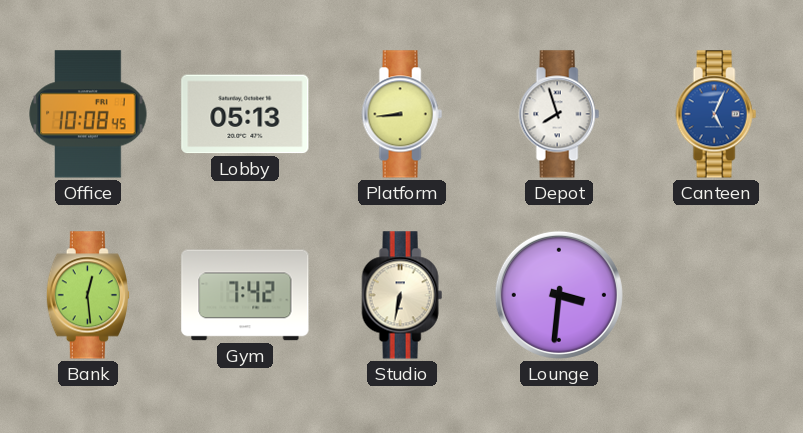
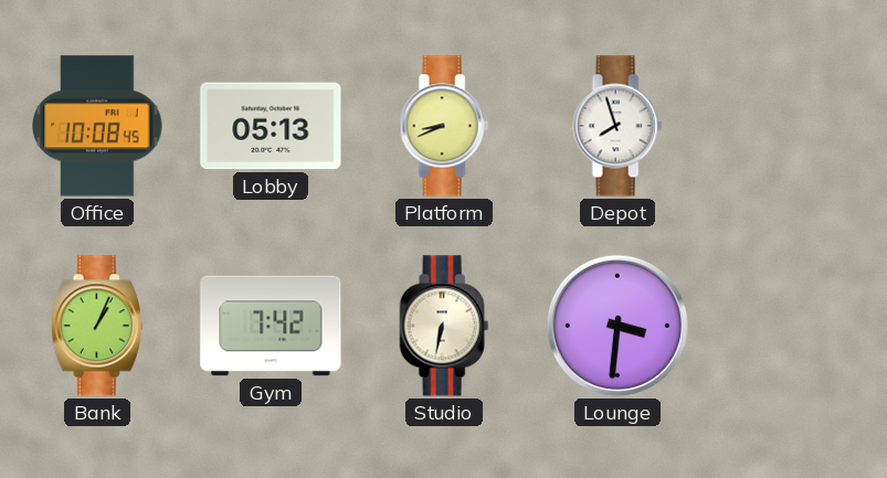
Platform: 8:44 -> 8:41
Canteen: 5:04 -> none
Bank: 12:29 -> 1:04
